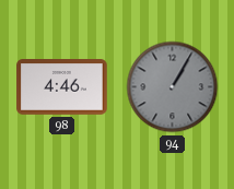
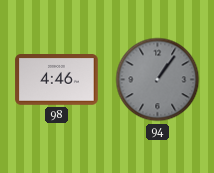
94: 1:05 -> 1:06
